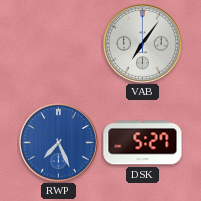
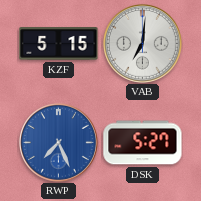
KZF: none -> 5:15
VAB: 7:06 -> 7:01
